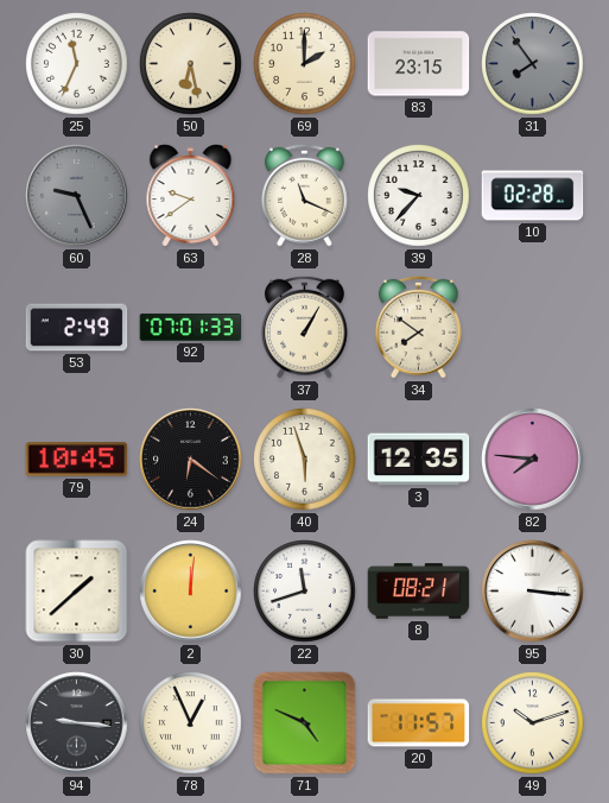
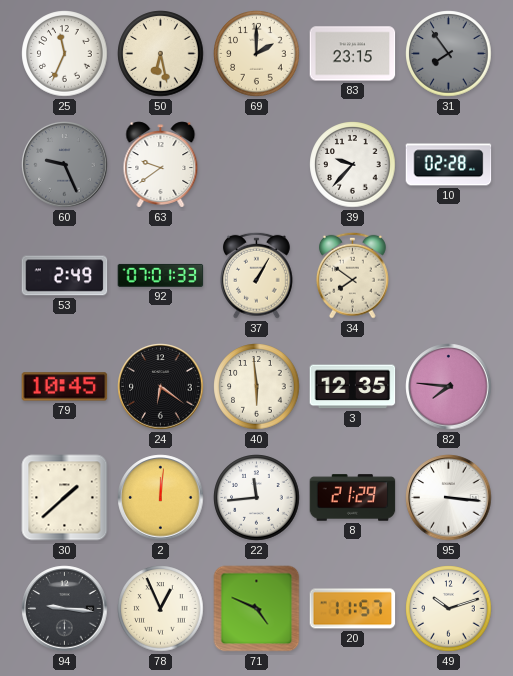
28: 11:19 -> none
40: 5:57 -> 5:59
22: 11:42 -> 11:44
8: 08:21 -> 21:29
